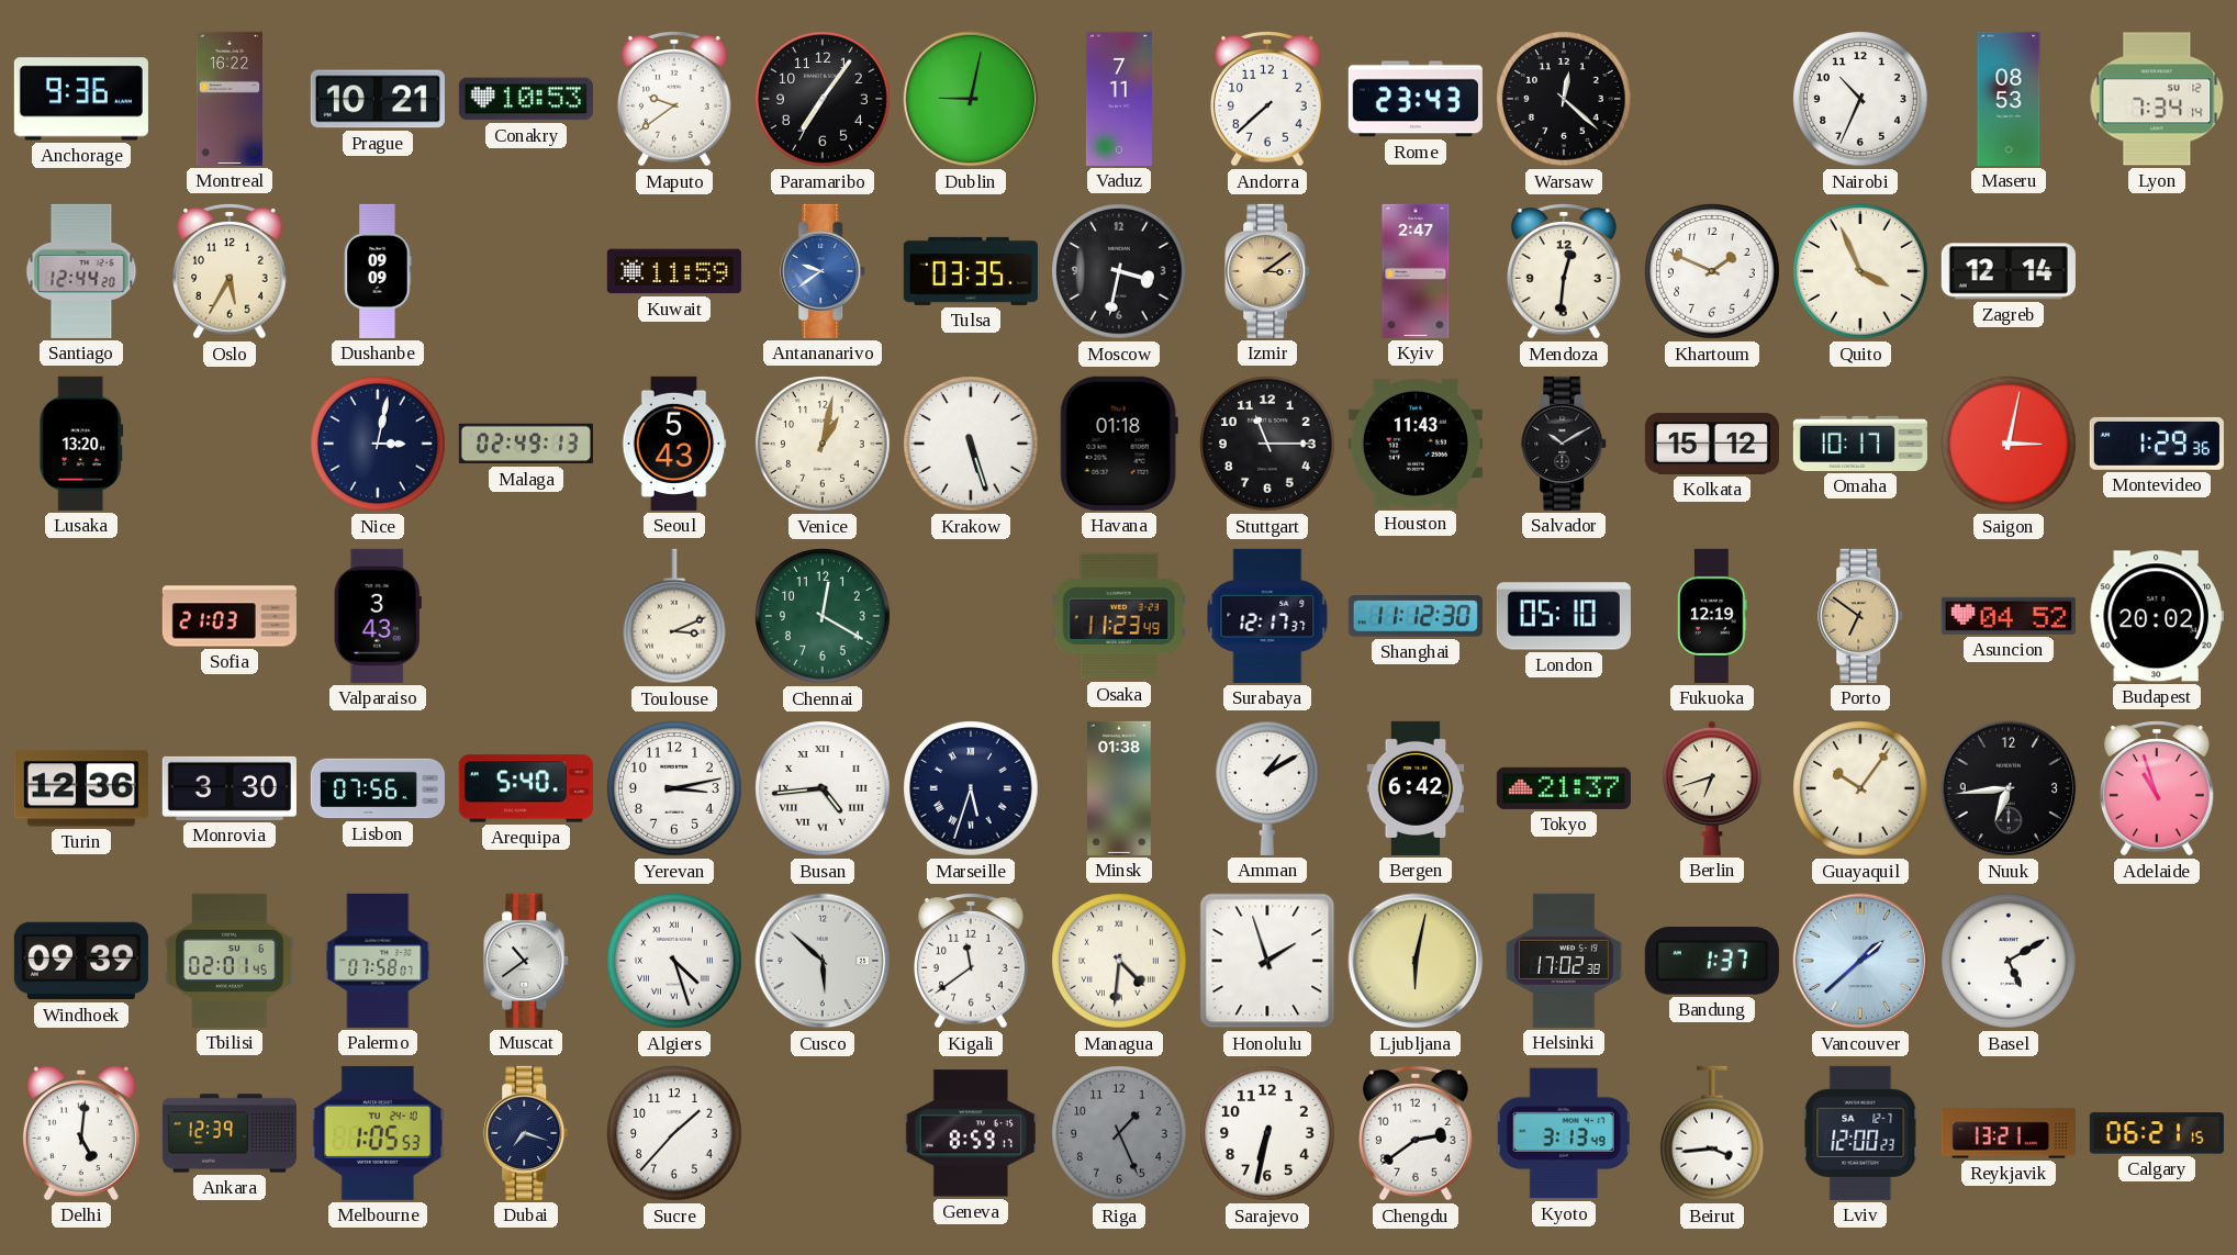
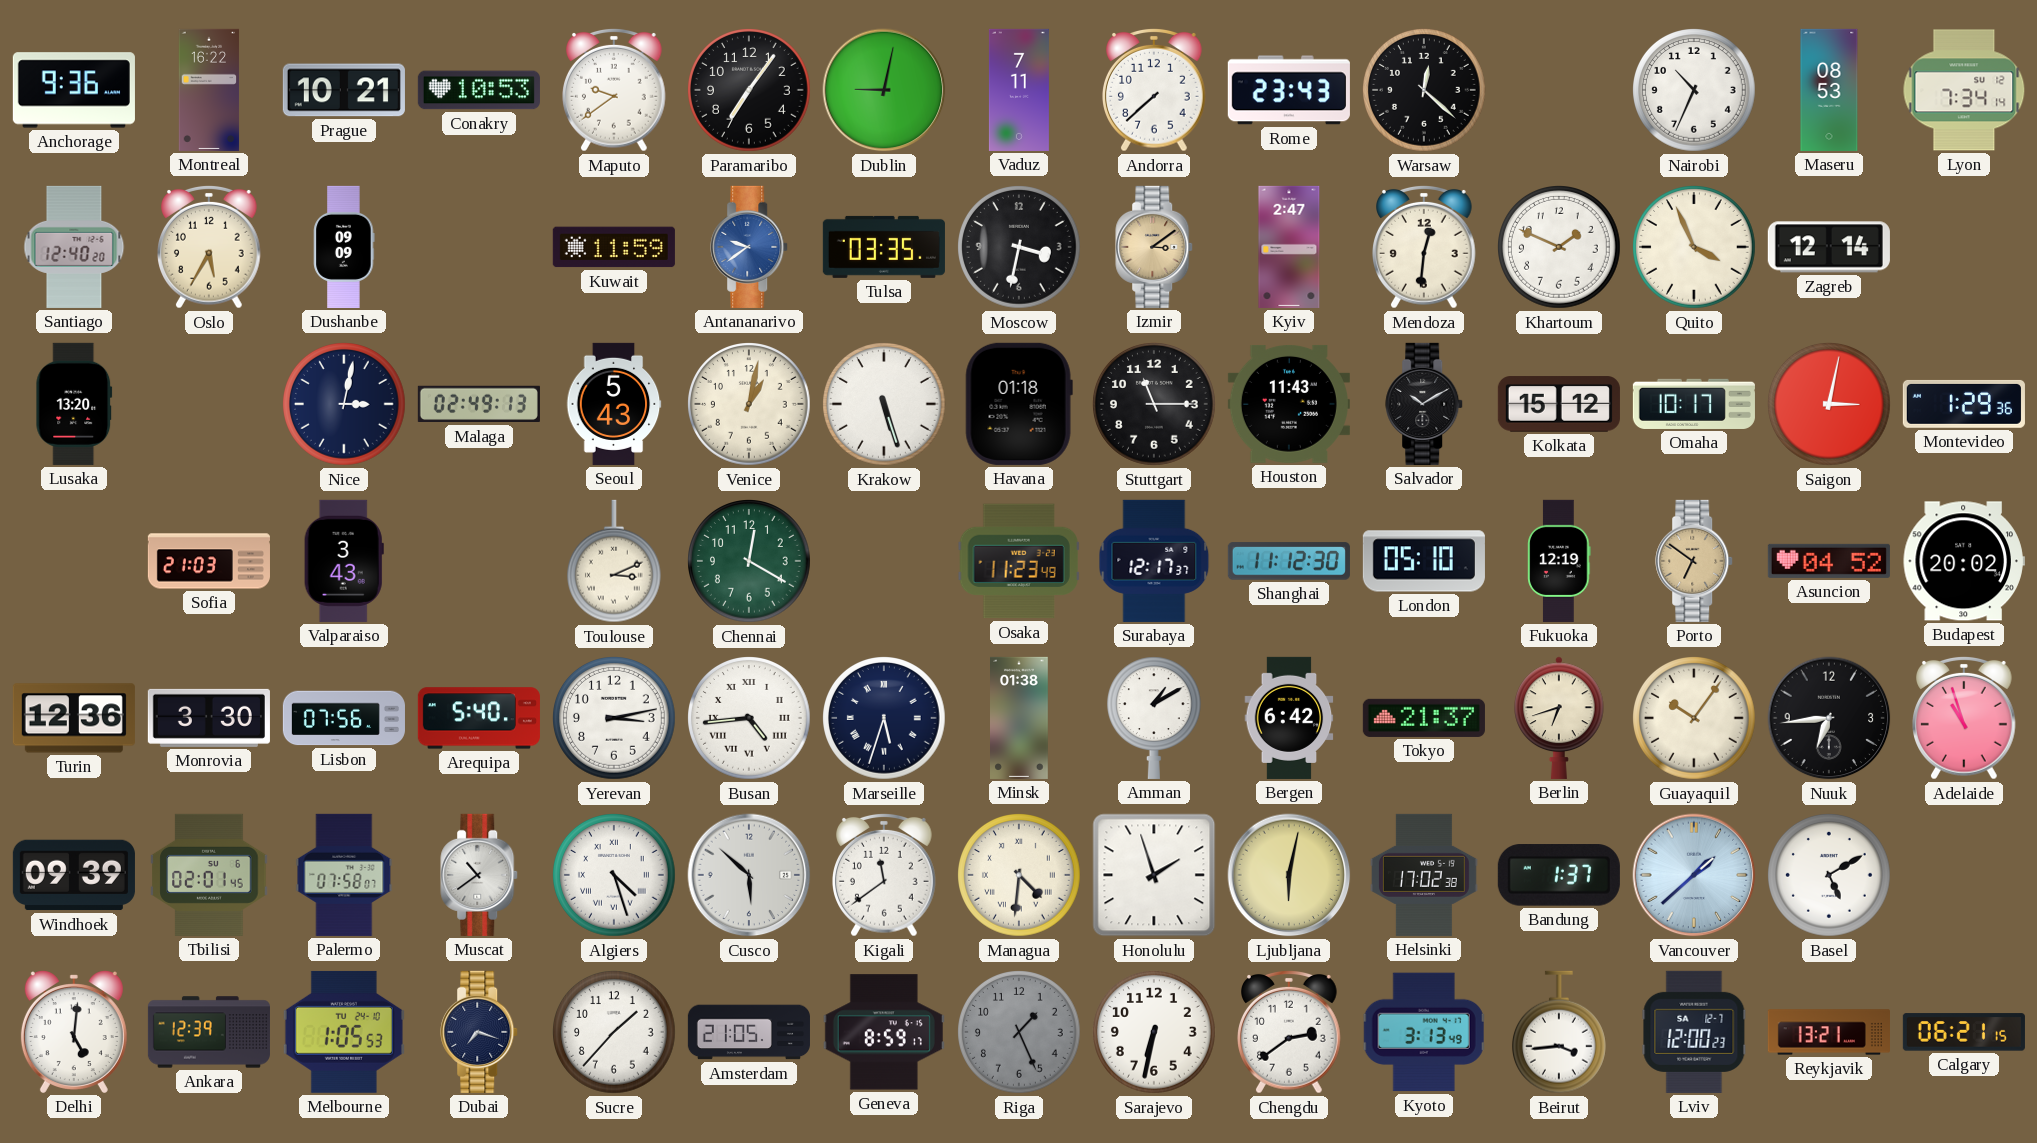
Santiago: 12:44 -> 12:40
Amsterdam: none -> 21:05
